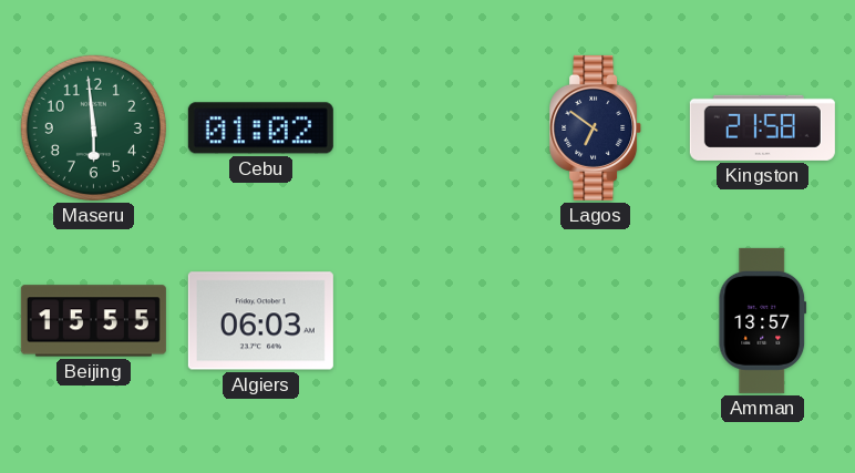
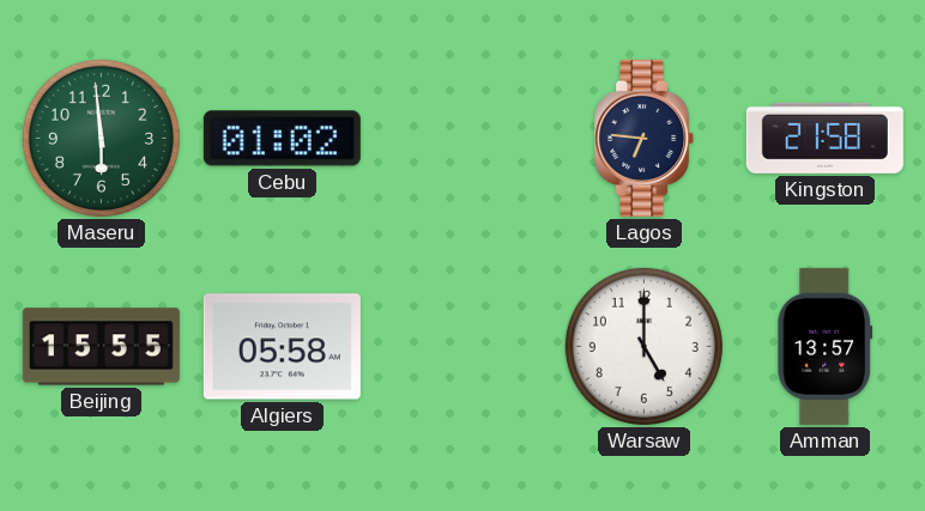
Lagos: 6:51 -> 6:46
Algiers: 06:03 -> 05:58
Warsaw: none -> 5:00
